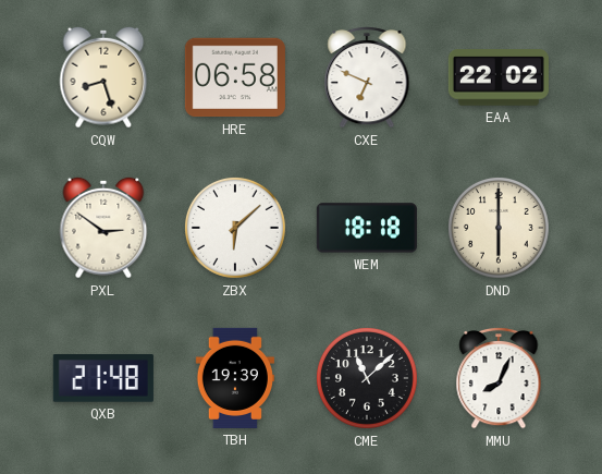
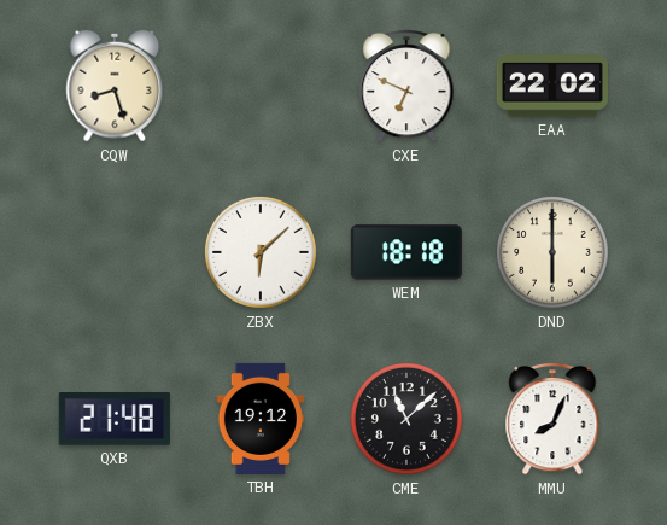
HRE: 06:58 -> none
PXL: 2:51 -> none
TBH: 19:39 -> 19:12
